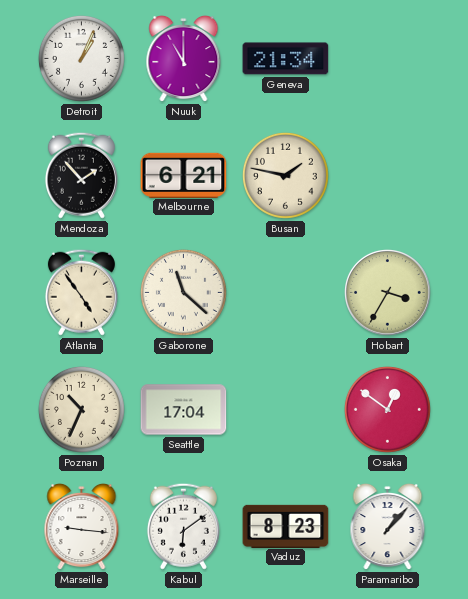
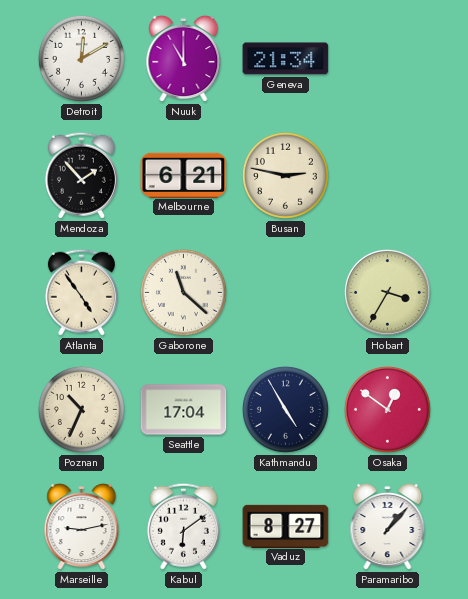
Detroit: 1:04 -> 12:10
Busan: 1:47 -> 2:47
Kathmandu: none -> 4:55
Marseille: 9:16 -> 9:13
Vaduz: 8:23 -> 8:27
